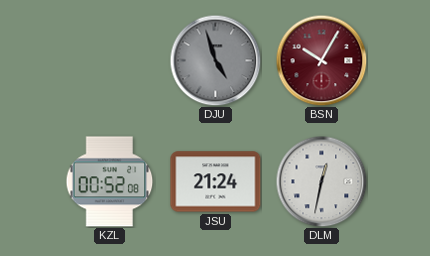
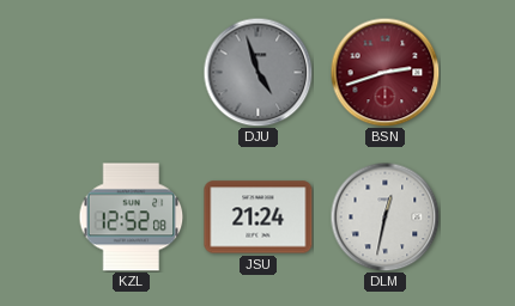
BSN: 10:05 -> 2:42
KZL: 00:52 -> 12:52
